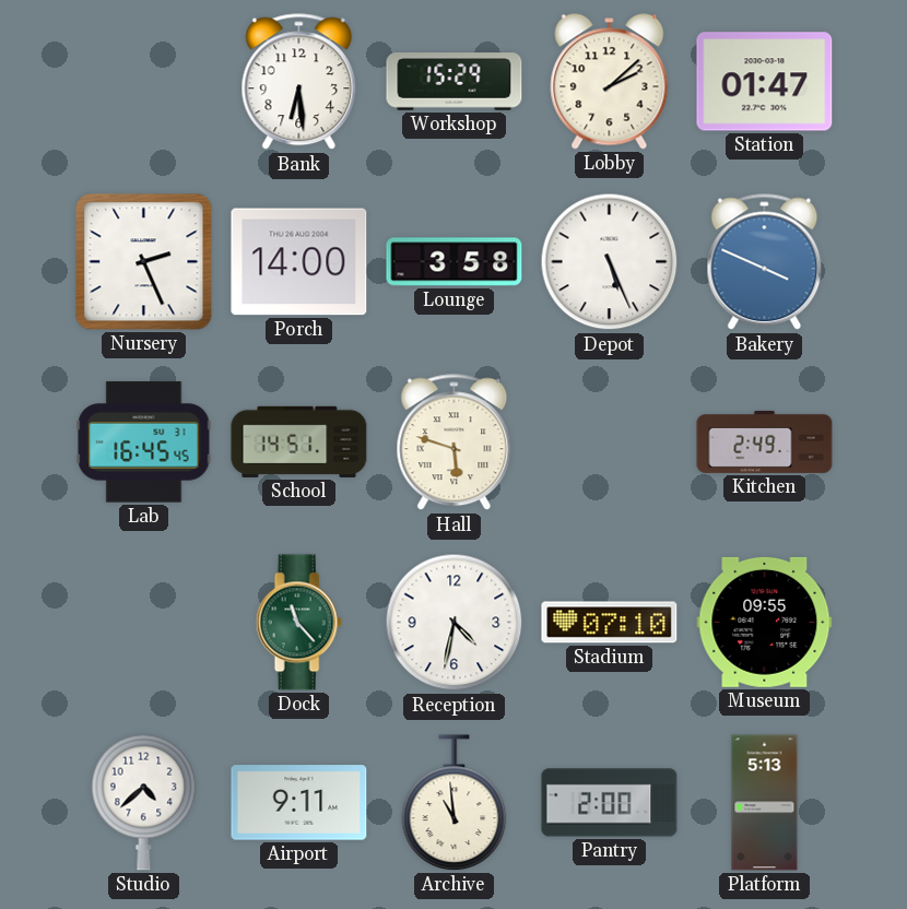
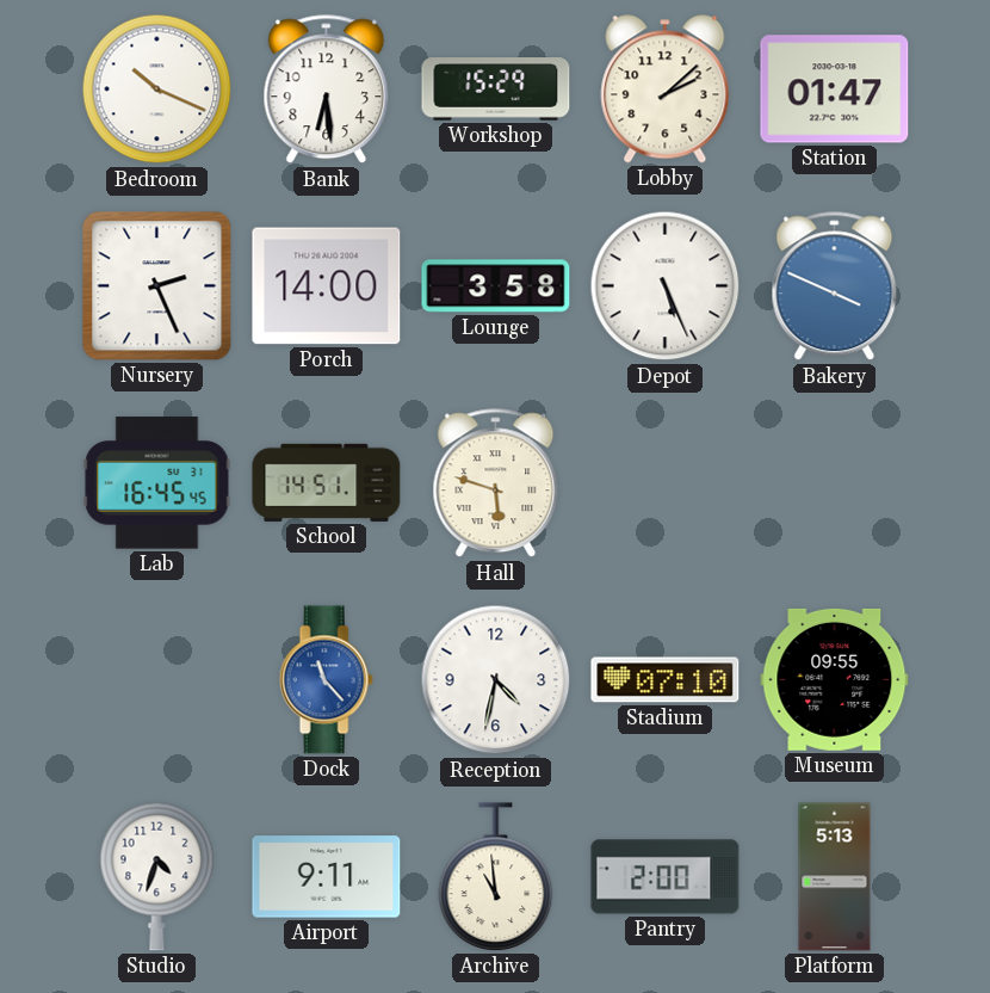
Bedroom: none -> 10:19
Kitchen: 2:49 -> none
Dock dial: green -> blue
Studio: 4:38 -> 4:33
